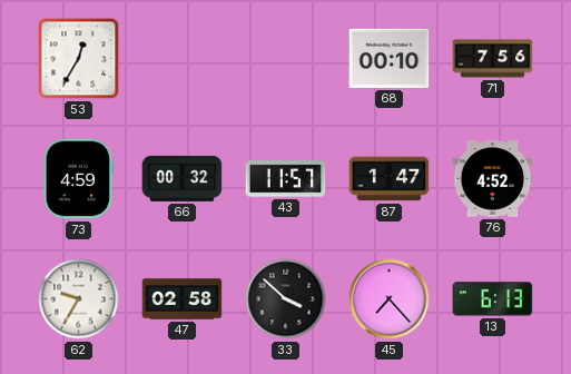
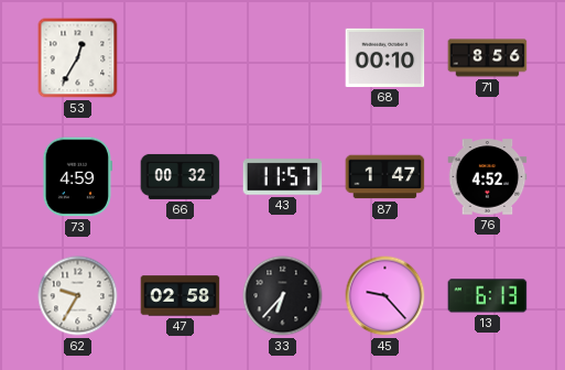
71: 7:56 -> 8:56
33: 3:52 -> 6:37
45: 7:23 -> 9:23
